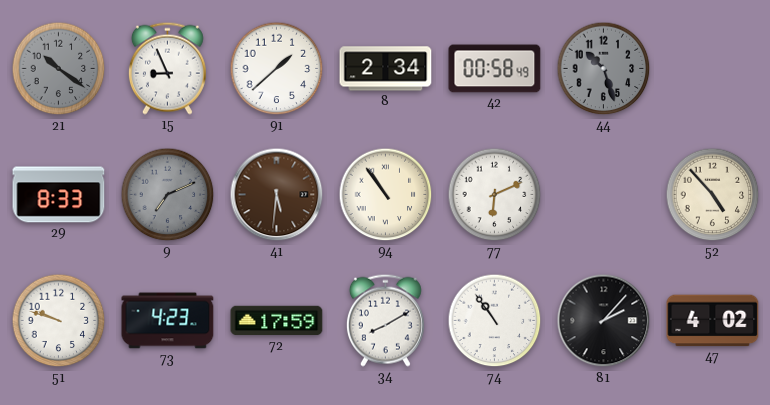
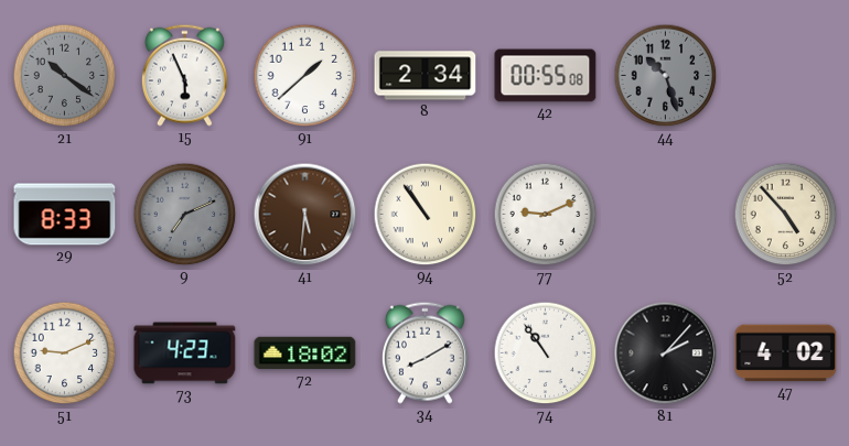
15: 8:56 -> 5:56
42: 00:58 -> 00:55
77: 6:11 -> 9:11
51: 9:48 -> 9:11
72: 17:59 -> 18:02
